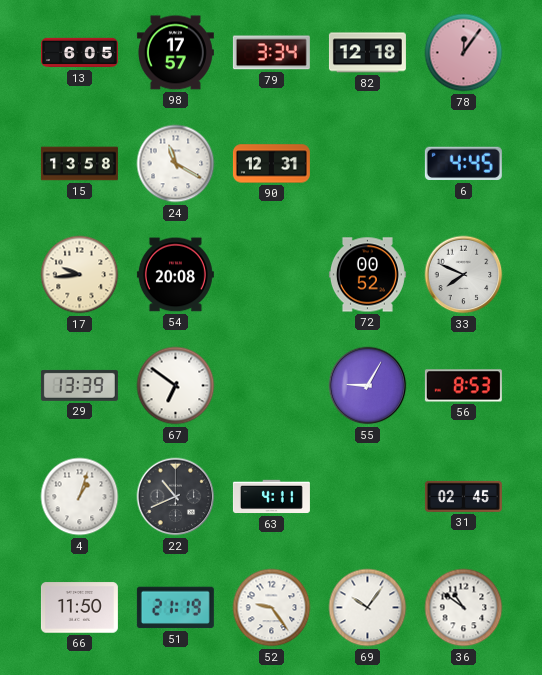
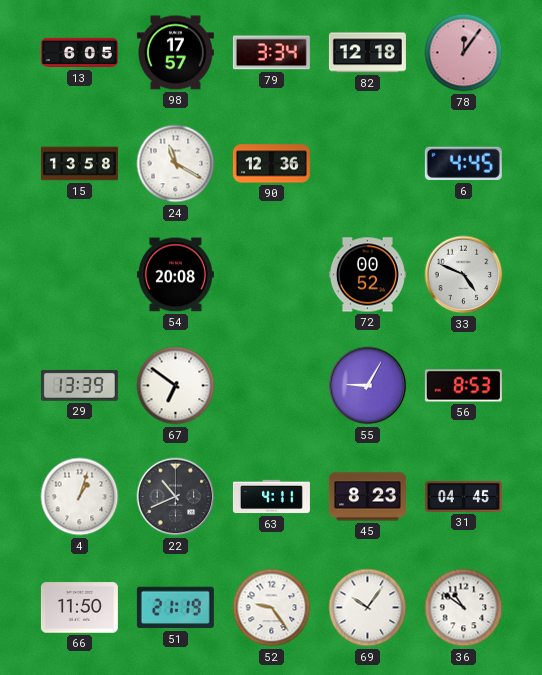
90: 12:31 -> 12:36
17: 9:44 -> none
33: 7:49 -> 4:49
45: none -> 8:23
31: 02:45 -> 04:45
